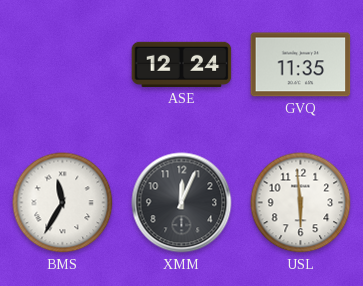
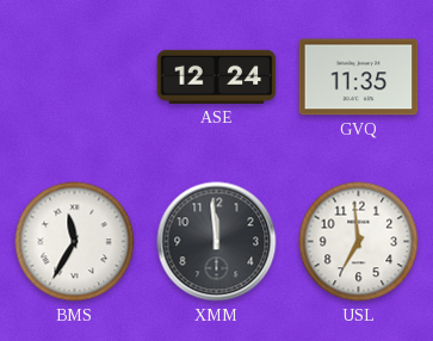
XMM: 12:04 -> 11:59
USL: 5:59 -> 6:59
